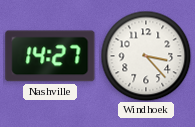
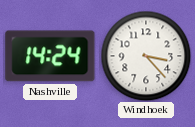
Nashville: 14:27 -> 14:24
